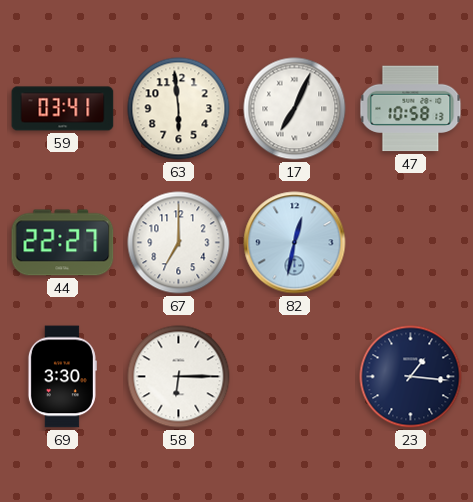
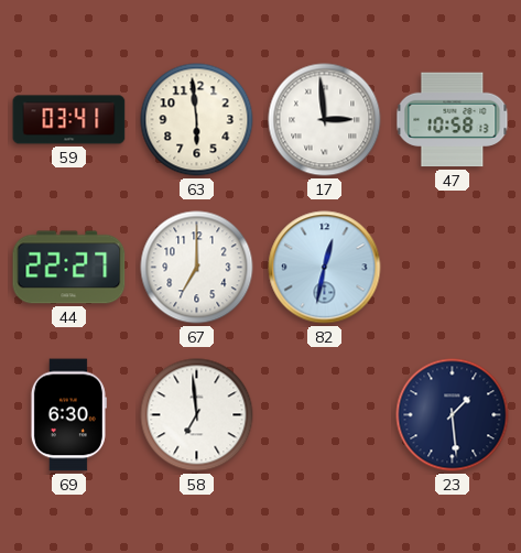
17: 7:04 -> 2:59
69: 3:30 -> 6:30
58: 6:15 -> 6:59
23: 1:16 -> 1:29
